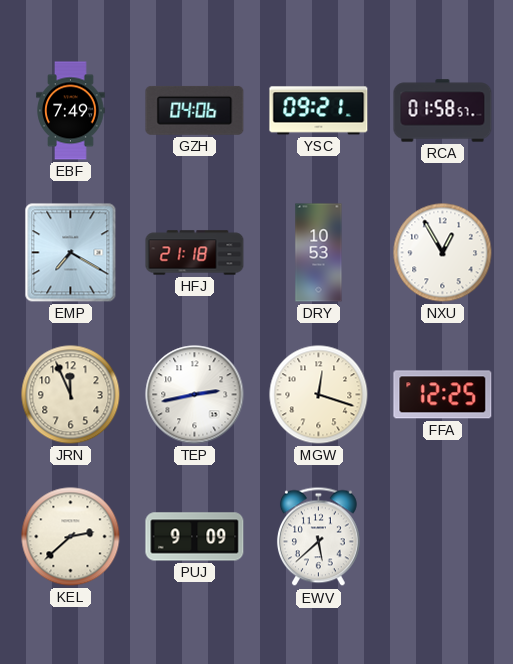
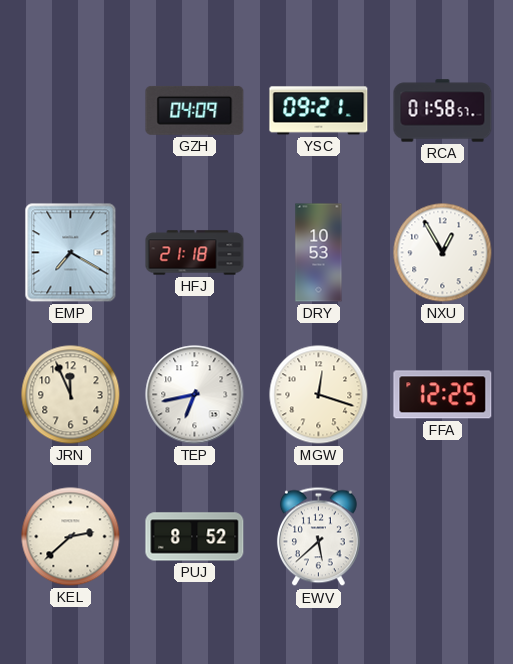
EBF: 7:49 -> none
GZH: 04:06 -> 04:09
TEP: 2:43 -> 6:43
PUJ: 9:09 -> 8:52
